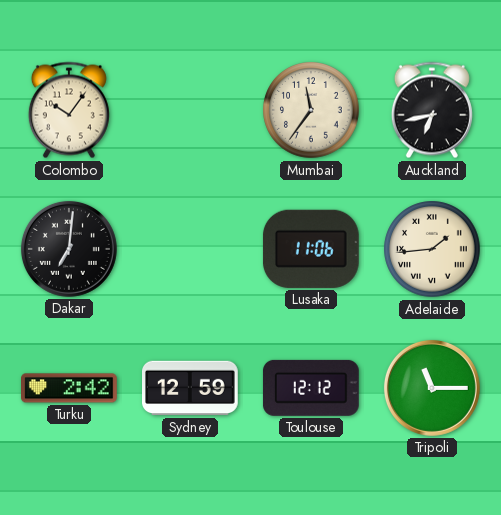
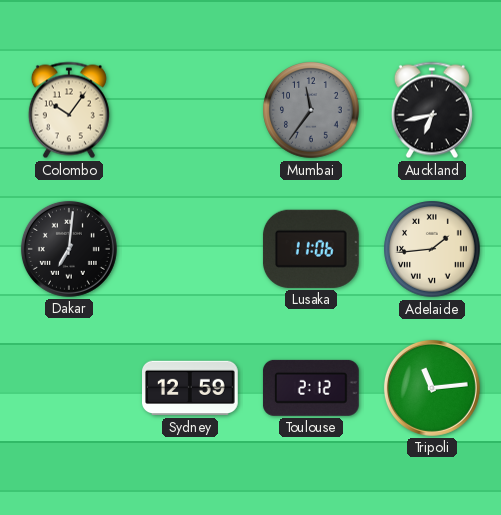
Mumbai dial: cream -> grey
Turku: 2:42 -> none
Toulouse: 12:12 -> 2:12
Tripoli: 11:15 -> 11:14
